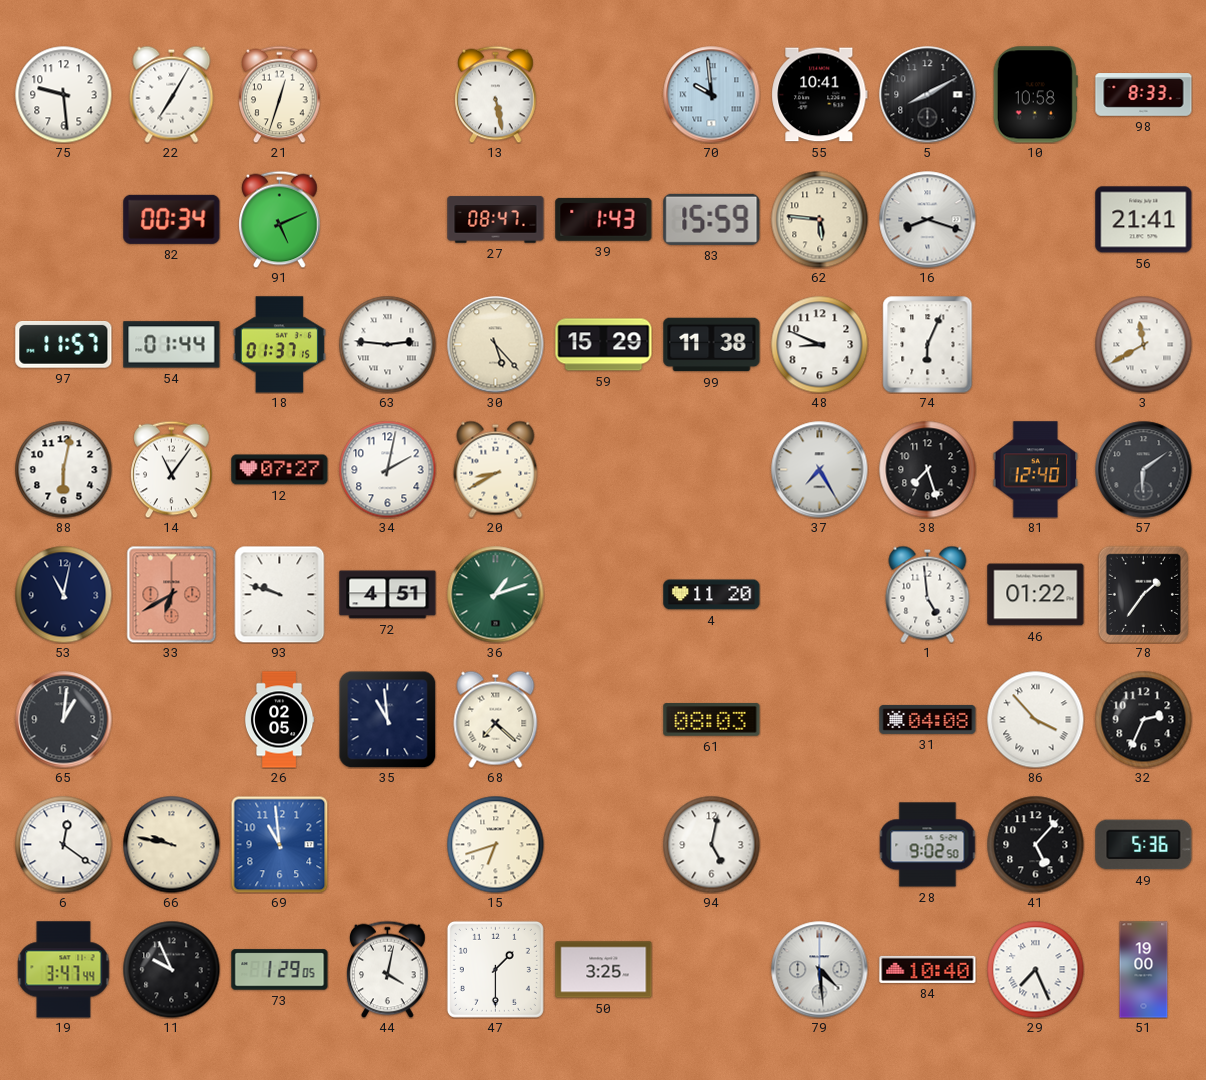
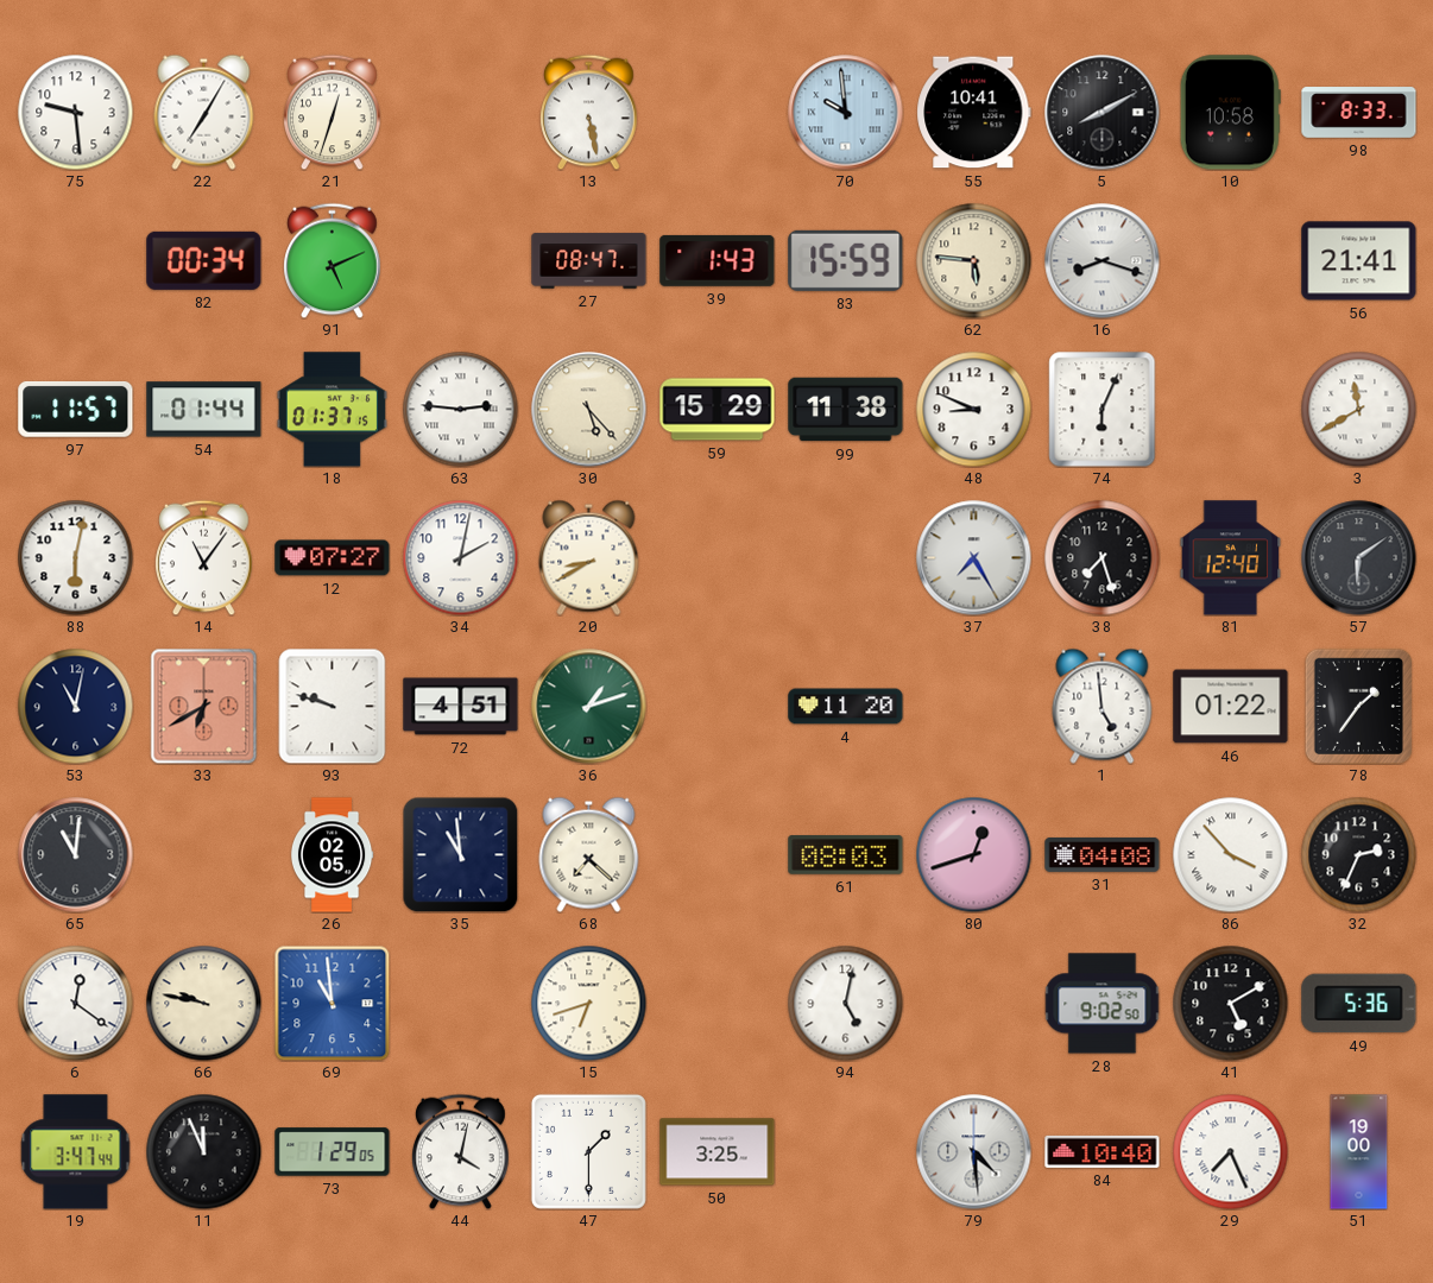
65: 1:01 -> 11:01
80: none -> 12:42
41: 5:07 -> 5:10
11: 9:56 -> 11:56
